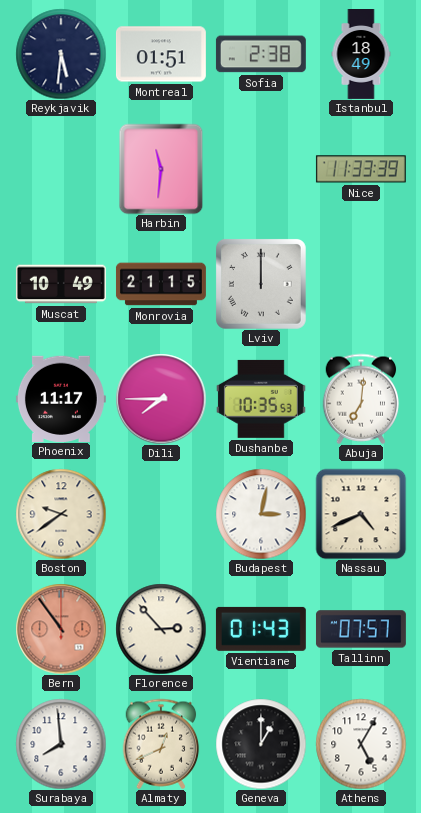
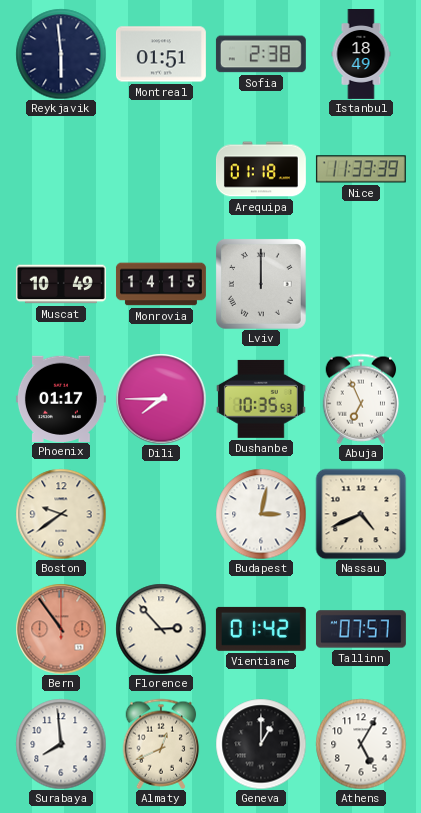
Reykjavik: 5:31 -> 5:59
Harbin: 11:31 -> none
Arequipa: none -> 01:18
Monrovia: 21:15 -> 14:15
Phoenix: 11:17 -> 01:17
Abuja: 7:01 -> 6:56
Vientiane: 01:43 -> 01:42
